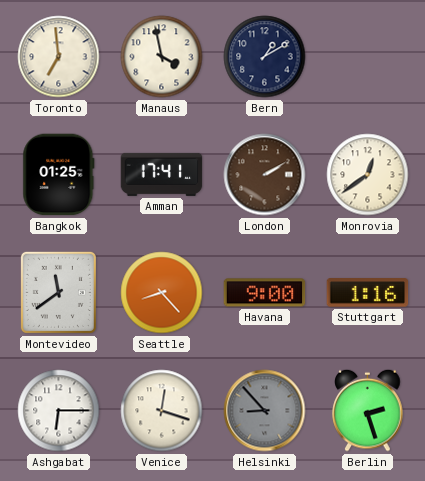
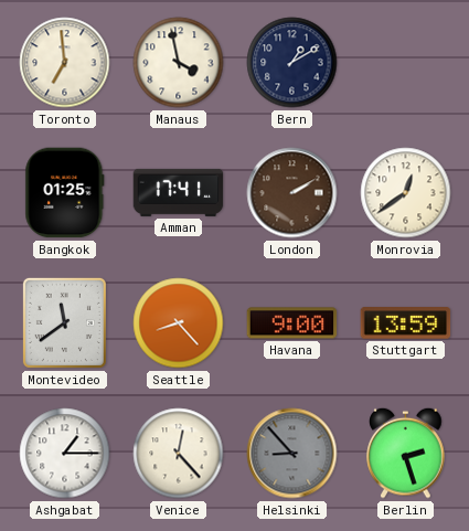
Stuttgart: 1:16 -> 13:59
Ashgabat: 6:15 -> 1:15
Venice: 12:18 -> 12:23
